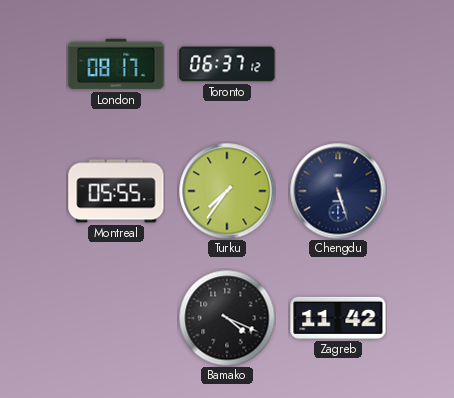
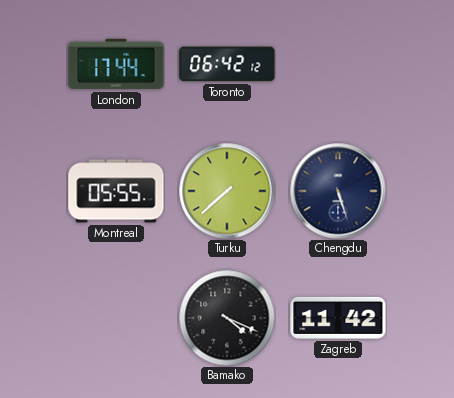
London: 08:17 -> 17:44
Toronto: 06:37 -> 06:42
Turku: 7:36 -> 7:38
